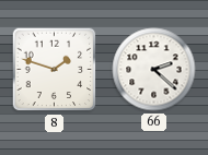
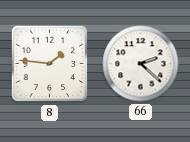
8: 1:48 -> 1:46
